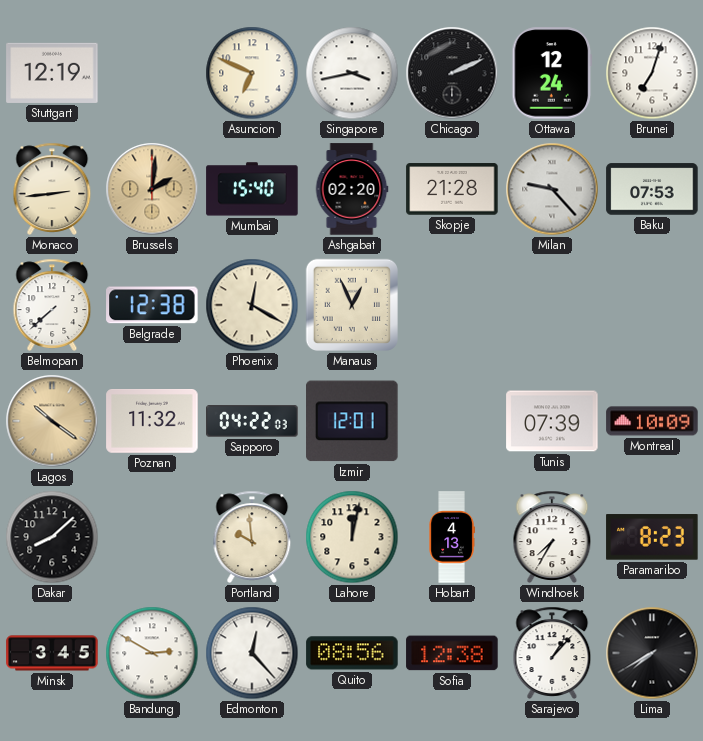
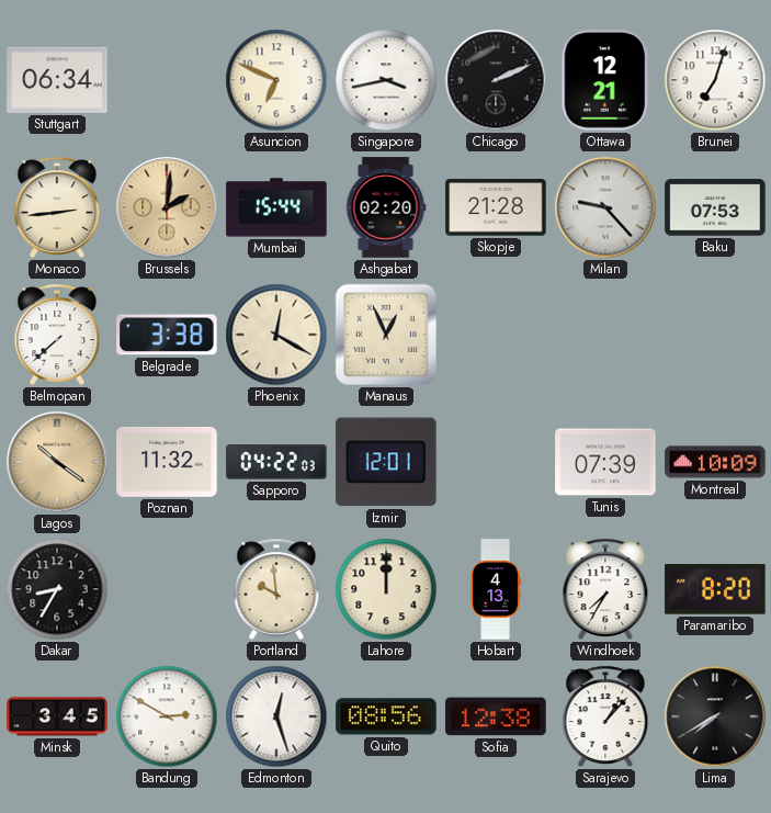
Stuttgart: 12:19 -> 06:34
Ottawa: 12:24 -> 12:21
Mumbai: 15:40 -> 15:44
Belgrade: 12:38 -> 3:38
Dakar: 8:08 -> 8:35
Lahore: 12:02 -> 12:00
Paramaribo: 8:23 -> 8:20
Edmonton: 12:23 -> 12:27
